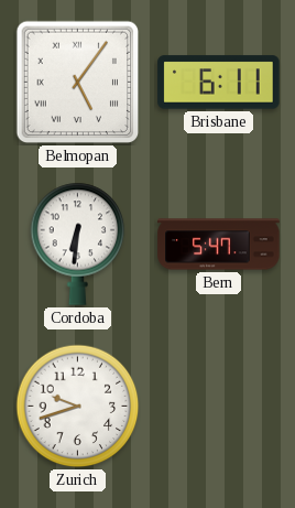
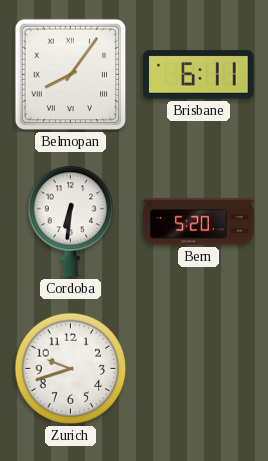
Belmopan: 5:06 -> 8:06
Bern: 5:47 -> 5:20
